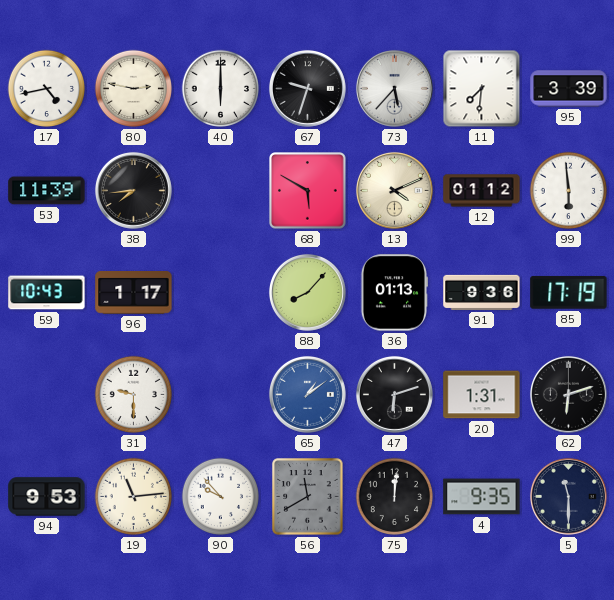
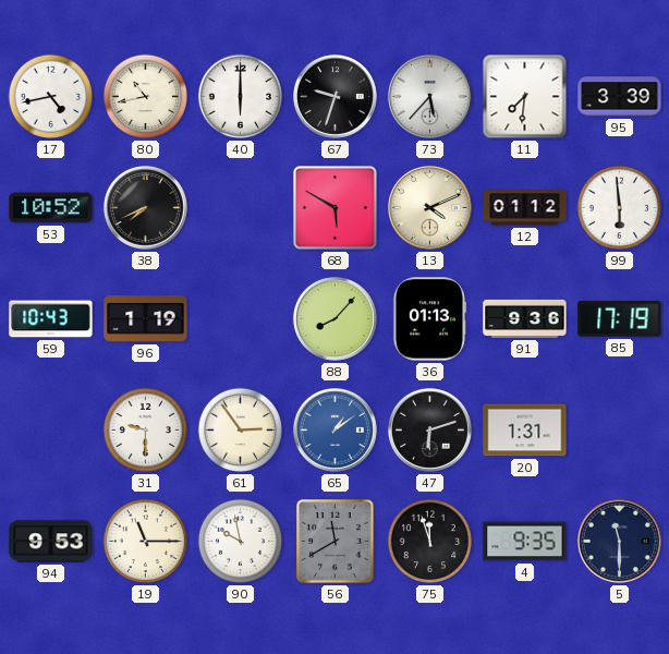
80: 2:47 -> 10:43
53: 11:39 -> 10:52
38: 7:44 -> 7:41
96: 1:17 -> 1:19
61: none -> 2:54
62: 6:12 -> none
19: 11:14 -> 11:15
90: 9:53 -> 9:58
75: 12:01 -> 11:57
